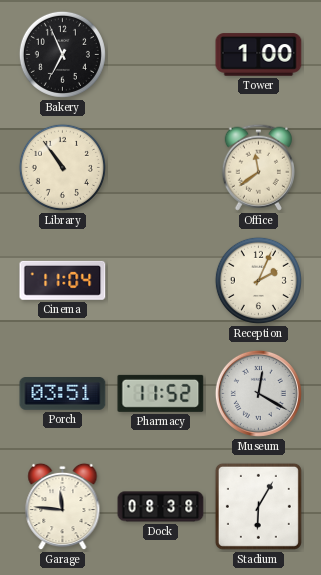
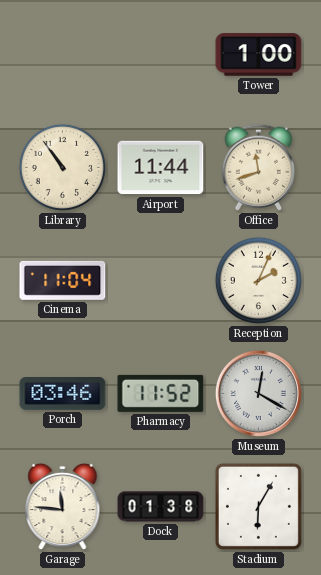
Bakery: 6:56 -> none
Airport: none -> 11:44
Office: 11:39 -> 11:42
Porch: 03:51 -> 03:46
Dock: 08:38 -> 01:38
